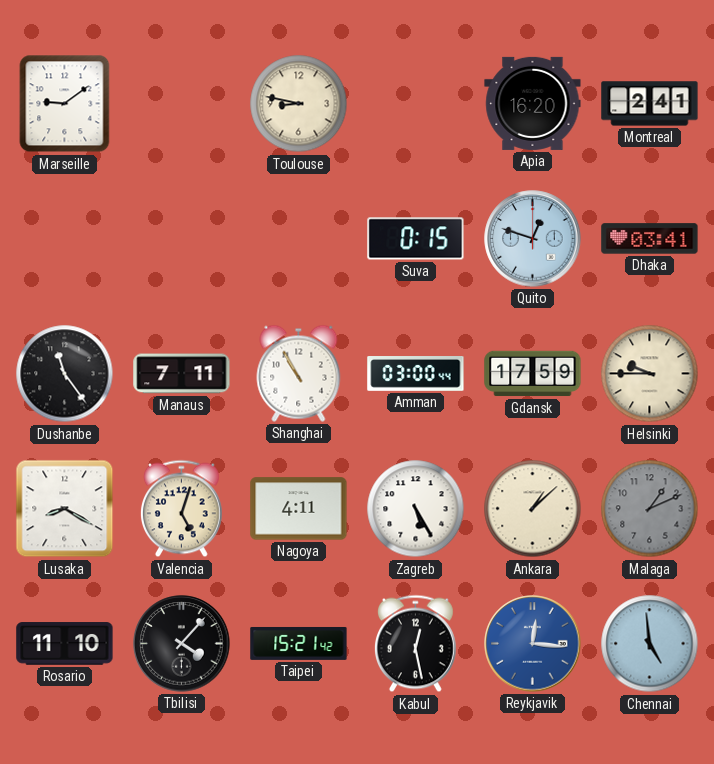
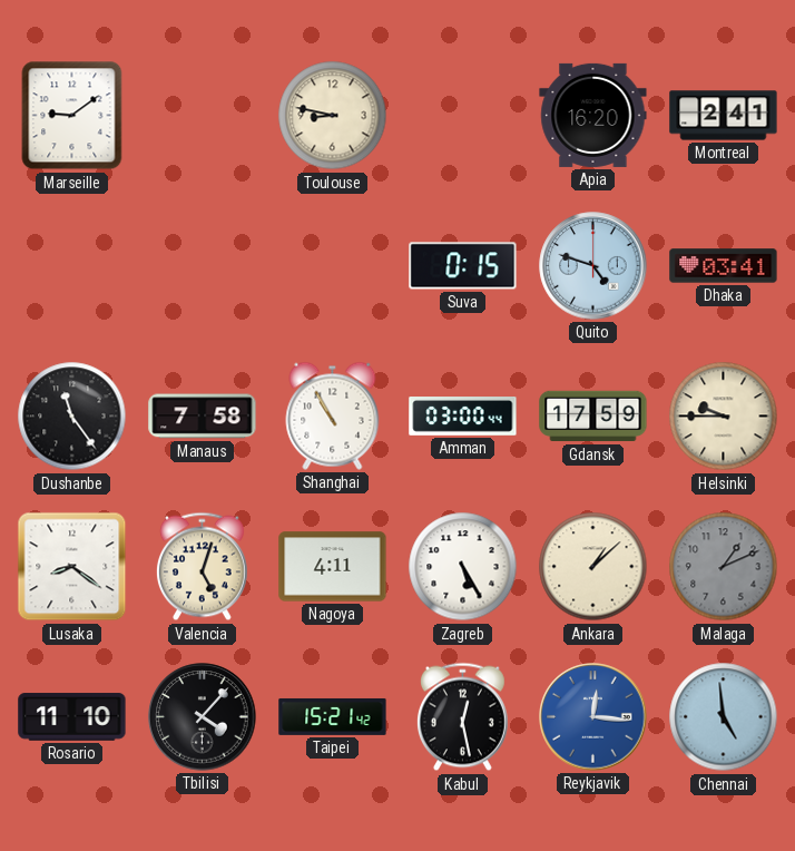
Quito: 12:48 -> 4:48
Manaus: 7:11 -> 7:58
Lusaka: 8:20 -> 8:21
